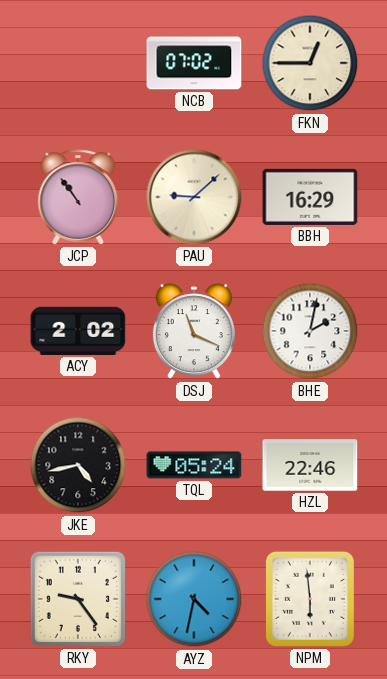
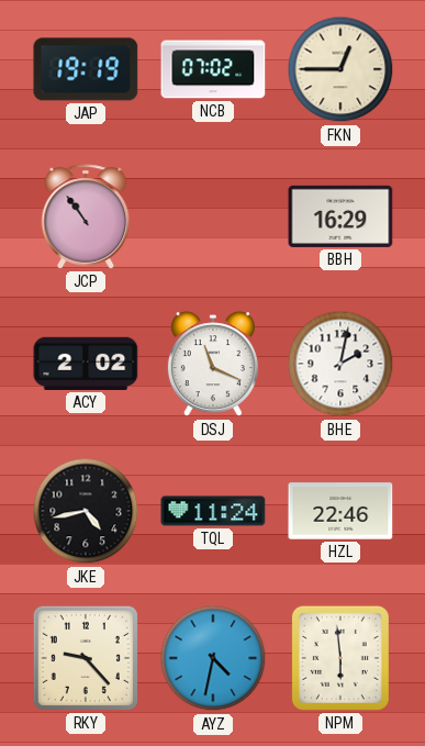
JAP: none -> 19:19
PAU: 9:08 -> none
TQL: 05:24 -> 11:24
RKY: 9:24 -> 9:23
